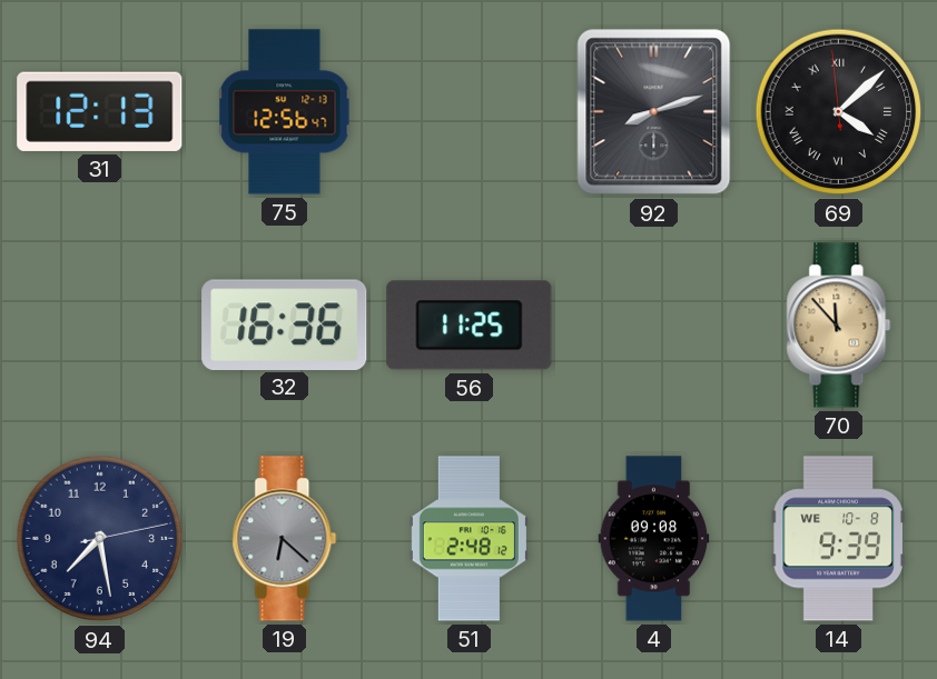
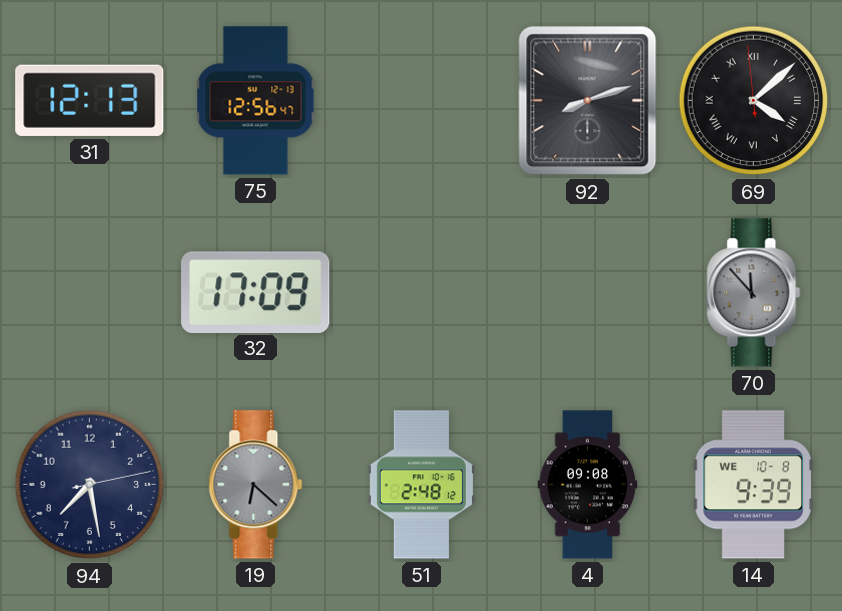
32: 16:36 -> 17:09
56: 11:25 -> none
70 dial: champagne -> grey
